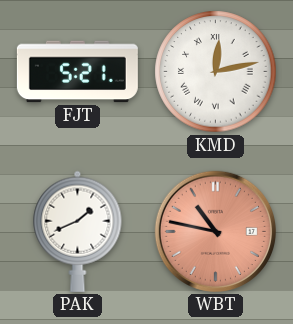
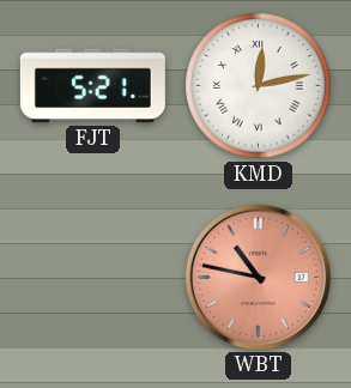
PAK: 1:41 -> none
